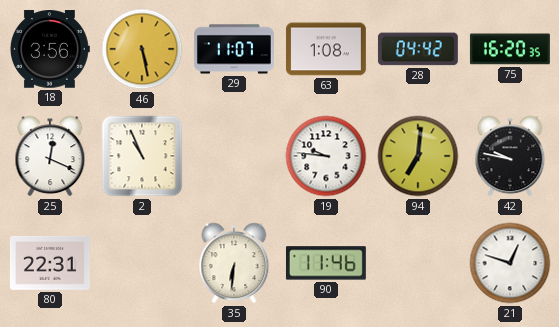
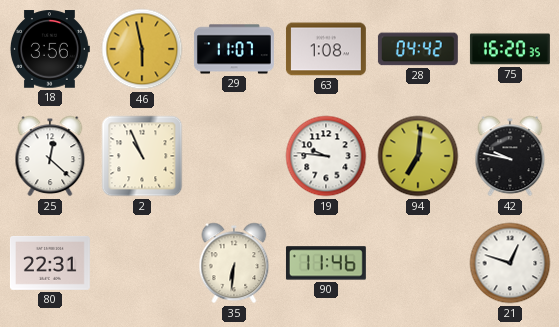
46: 5:28 -> 5:58
25: 12:19 -> 12:22
